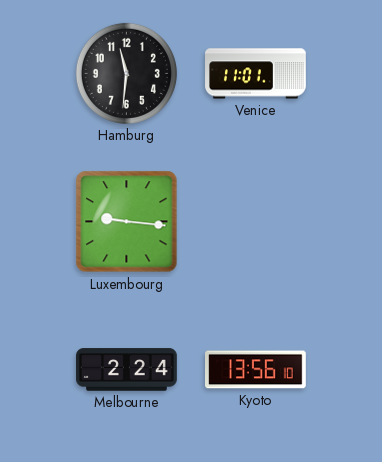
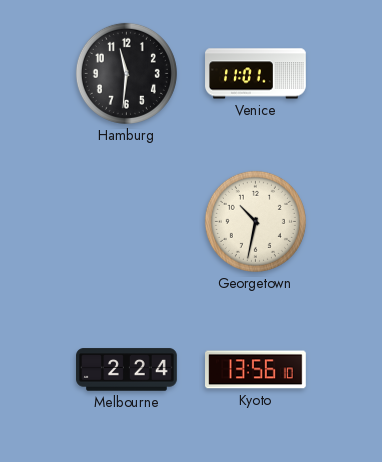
Luxembourg: 9:16 -> none
Georgetown: none -> 10:32
